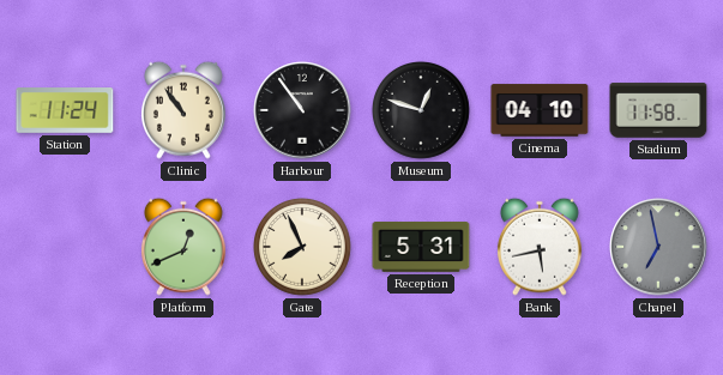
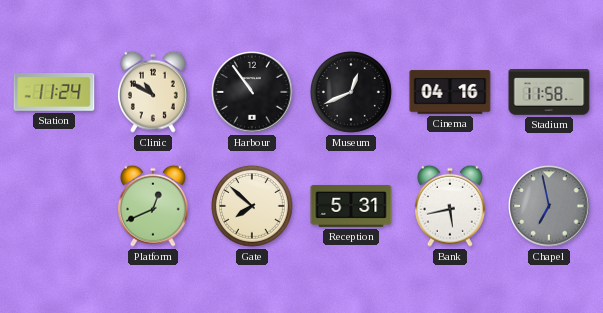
Clinic: 10:54 -> 10:50
Museum: 12:48 -> 12:41
Cinema: 04:10 -> 04:16
Gate: 7:56 -> 7:52
